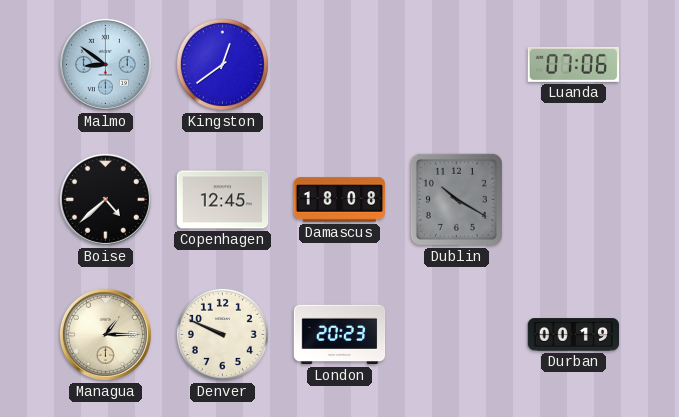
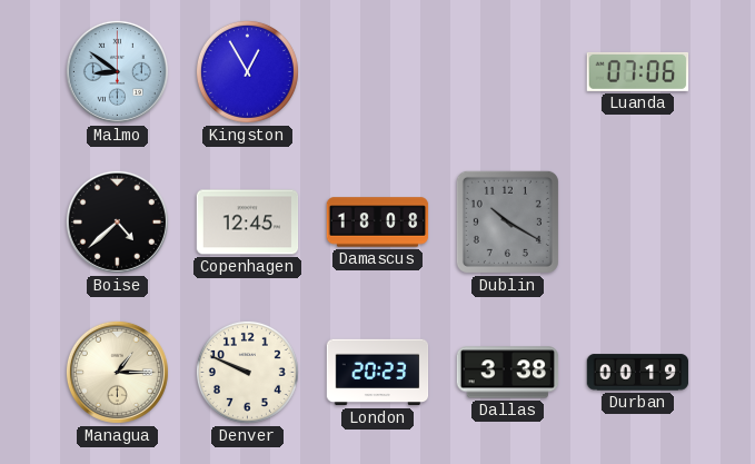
Kingston: 12:39 -> 12:55
Dallas: none -> 3:38
